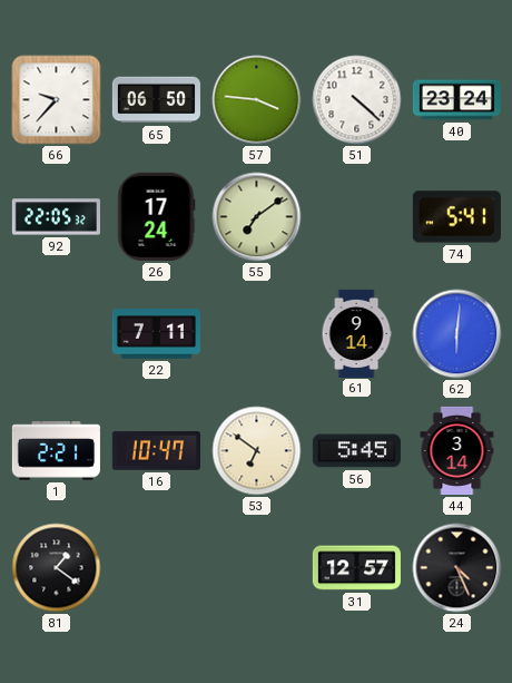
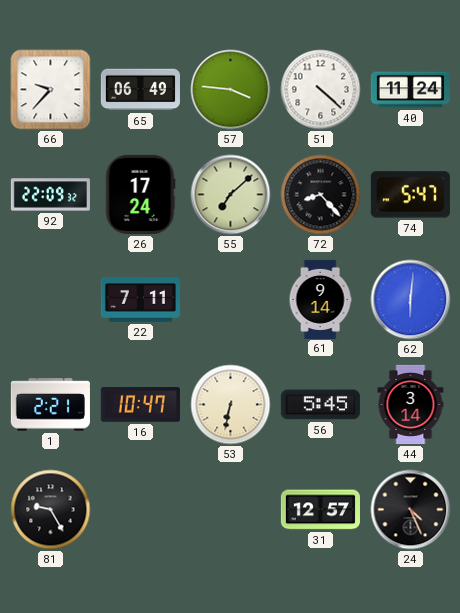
65: 06:50 -> 06:49
40: 23:24 -> 11:24
92: 22:05 -> 22:09
55: 7:09 -> 7:08
72: none -> 8:23
74: 5:41 -> 5:47
53: 6:51 -> 6:32
81: 1:21 -> 9:25
